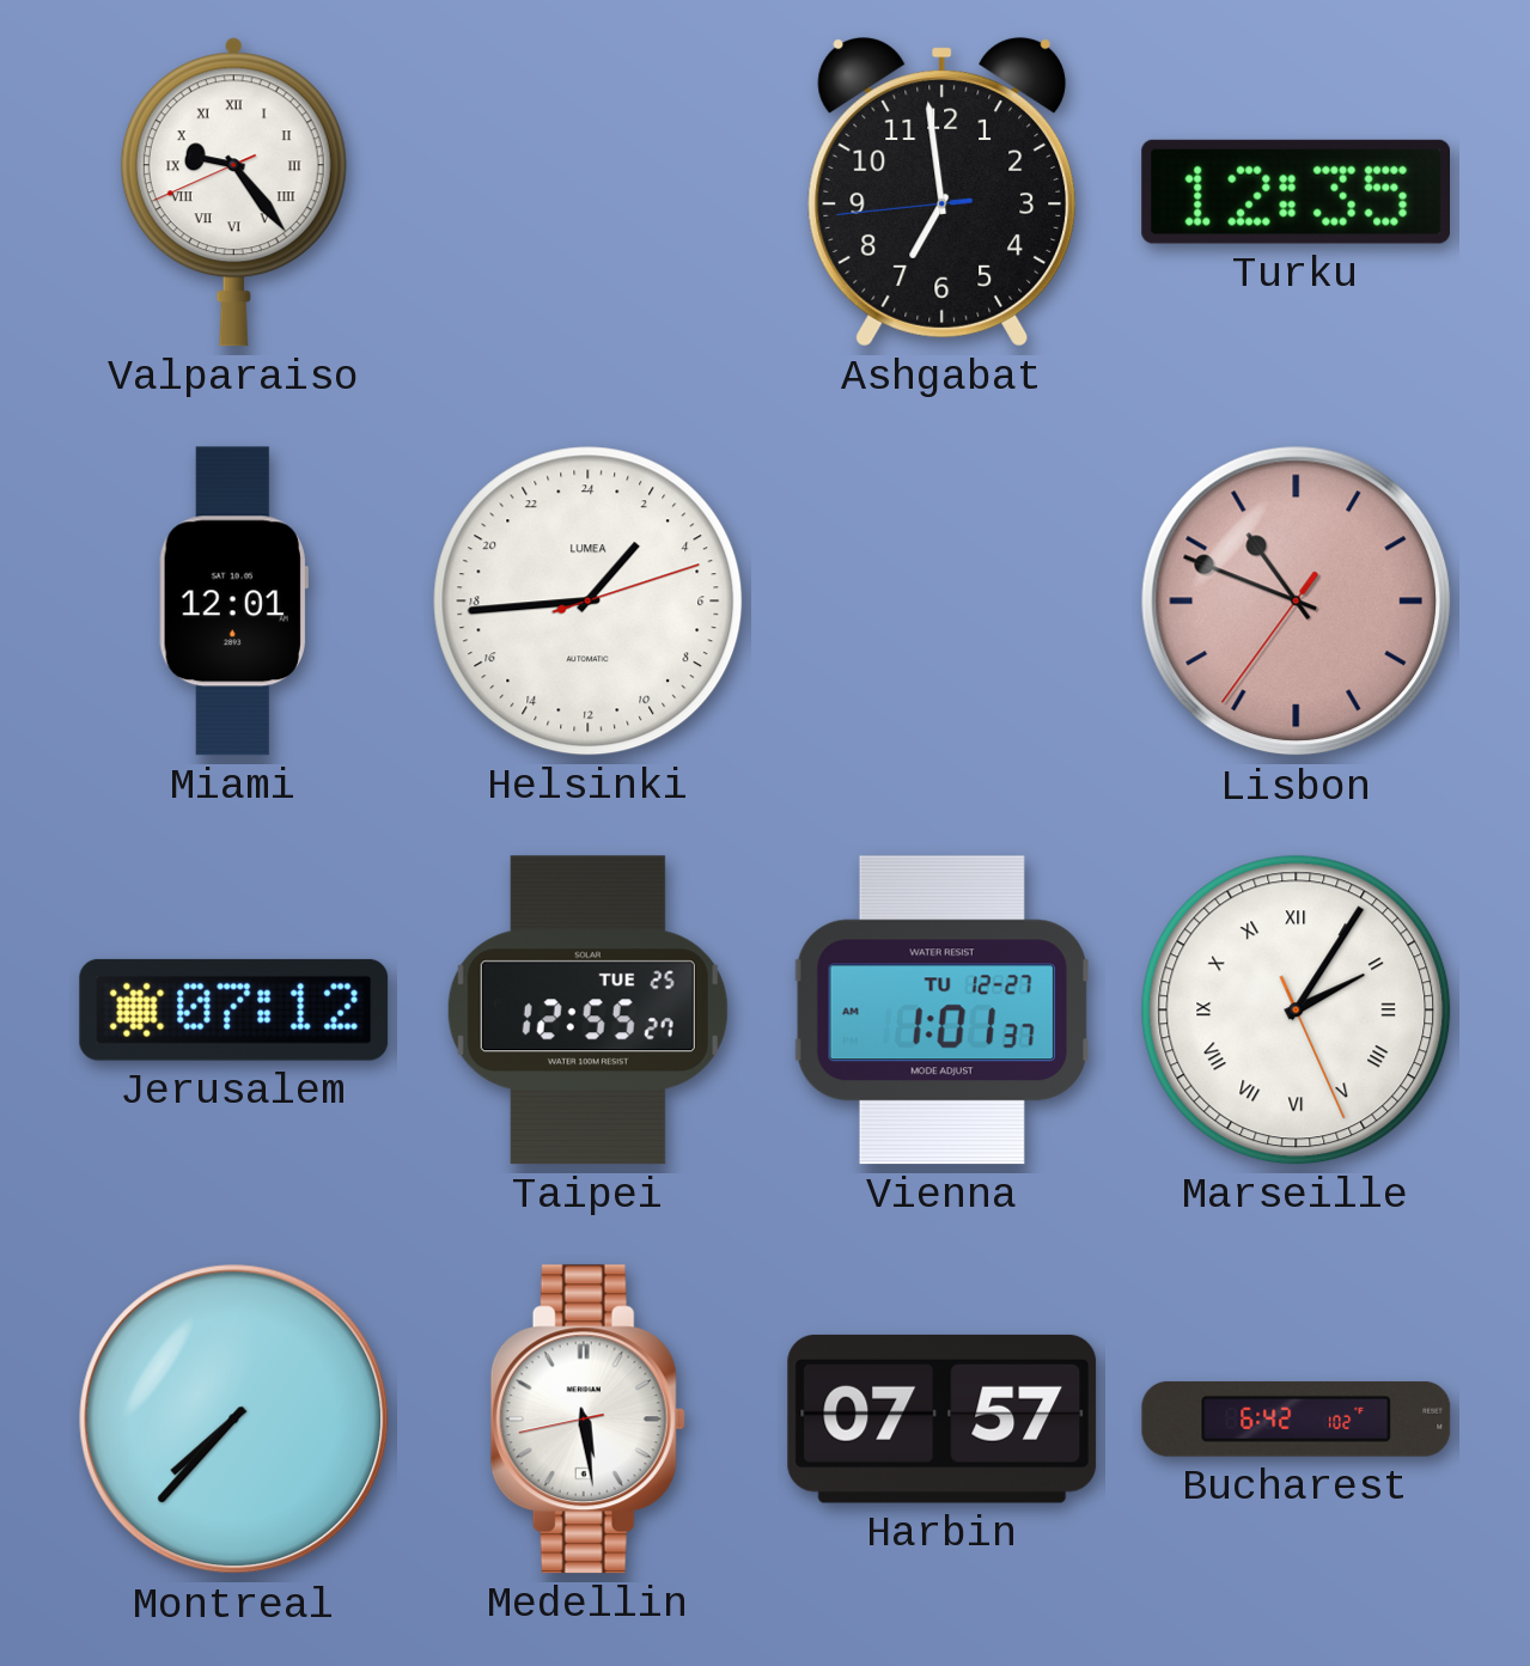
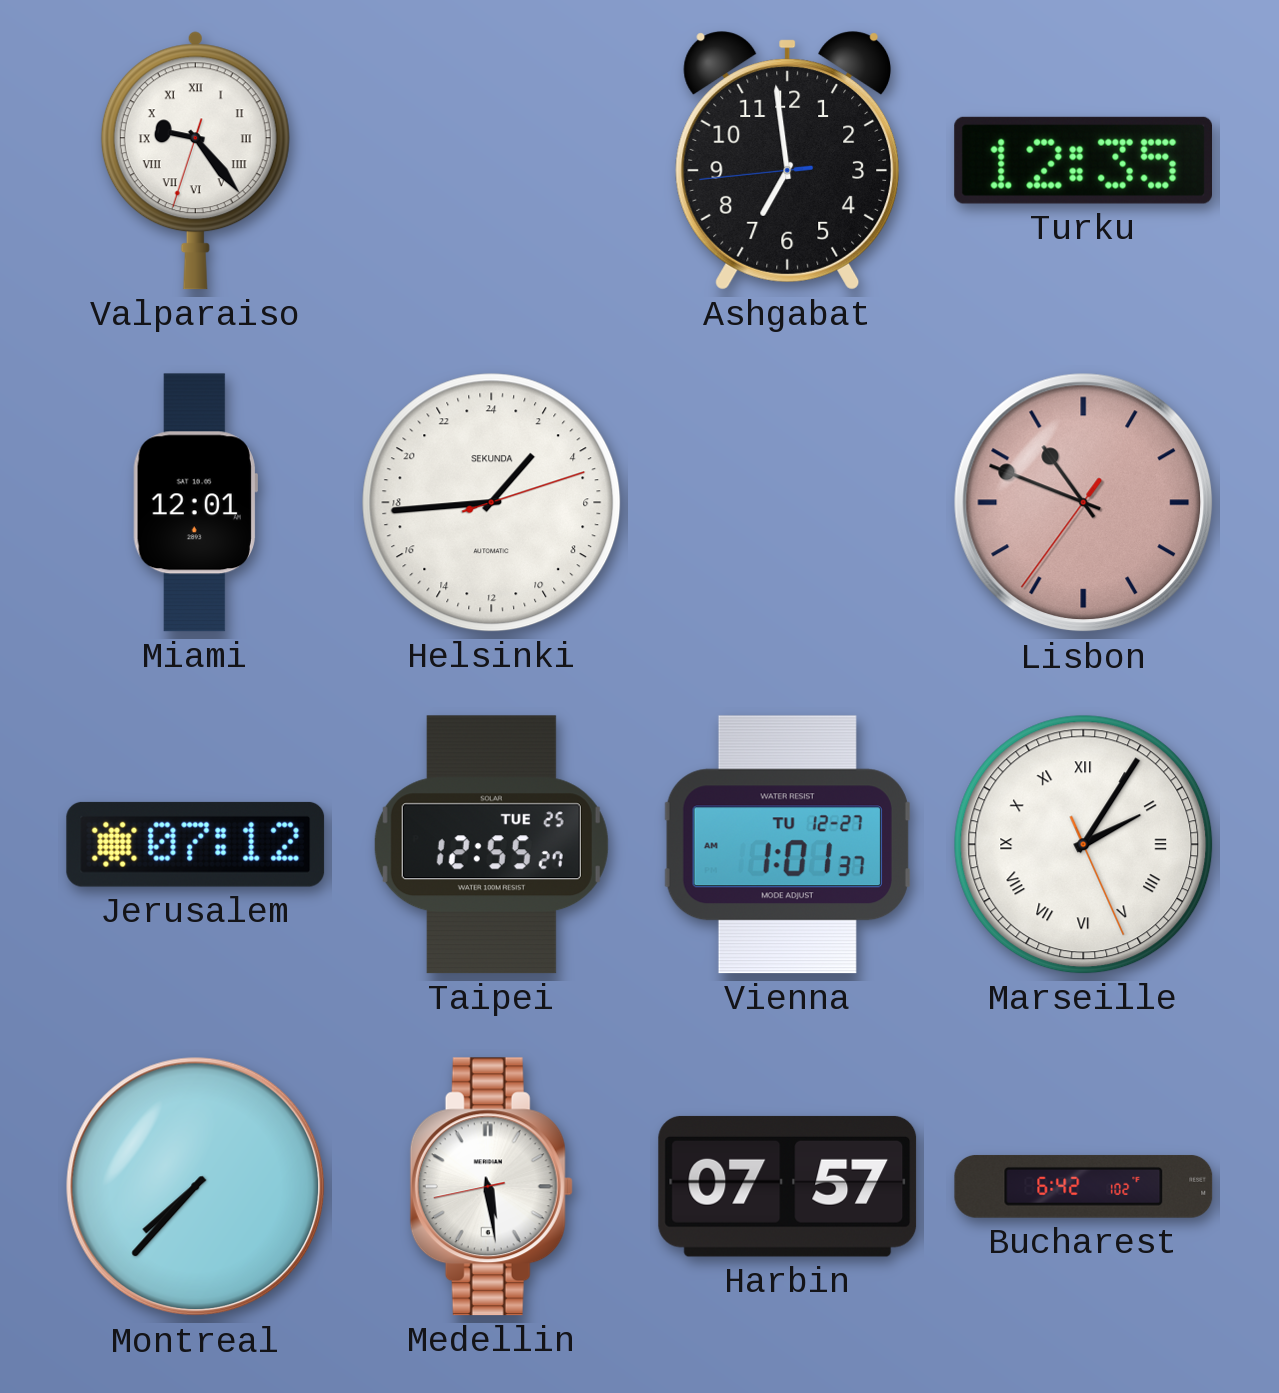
Valparaiso: 9:23:41 -> 9:23:33
Helsinki brand: LUMEA -> SEKUNDA
